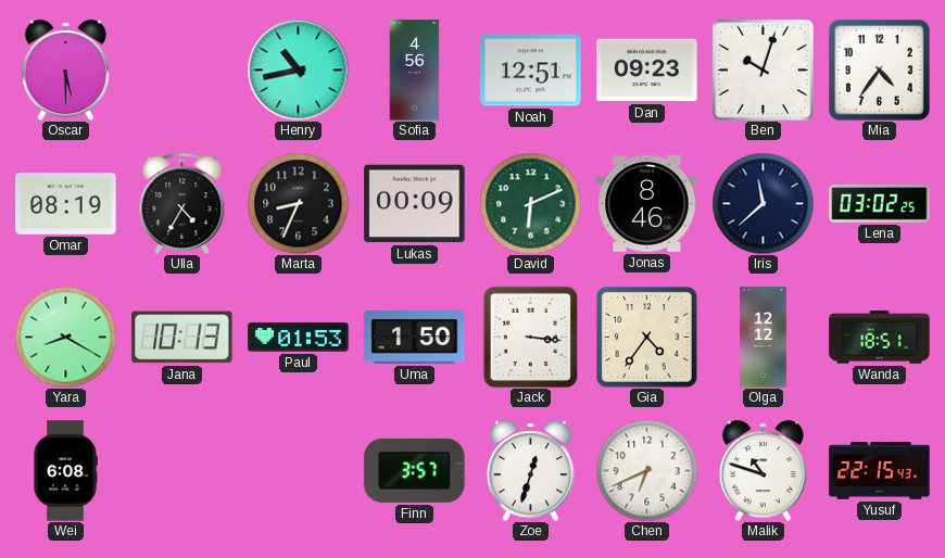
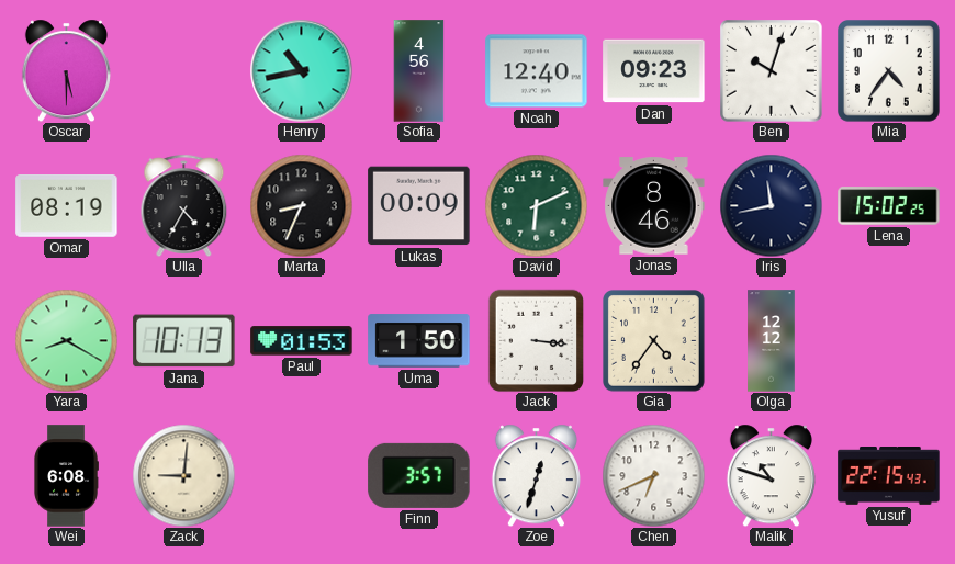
Noah: 12:51 -> 12:40
Iris: 11:38 -> 11:43
Lena: 03:02 -> 15:02
Wanda: 18:51 -> none
Zack: none -> 9:01
